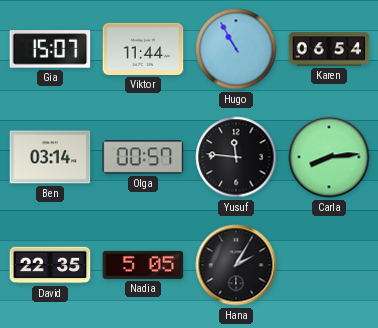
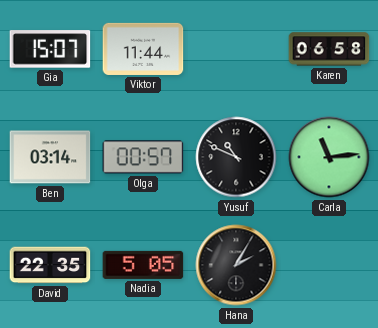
Hugo: 10:55 -> none
Karen: 06:54 -> 06:58
Yusuf: 11:46 -> 10:49
Carla: 8:14 -> 11:14
